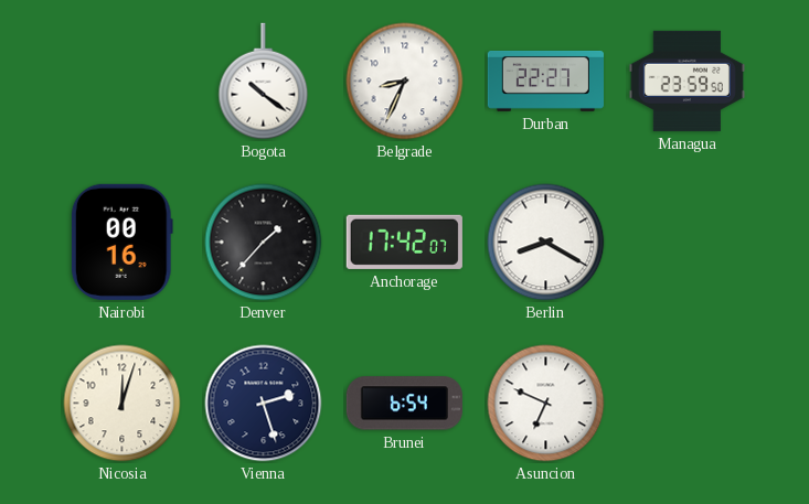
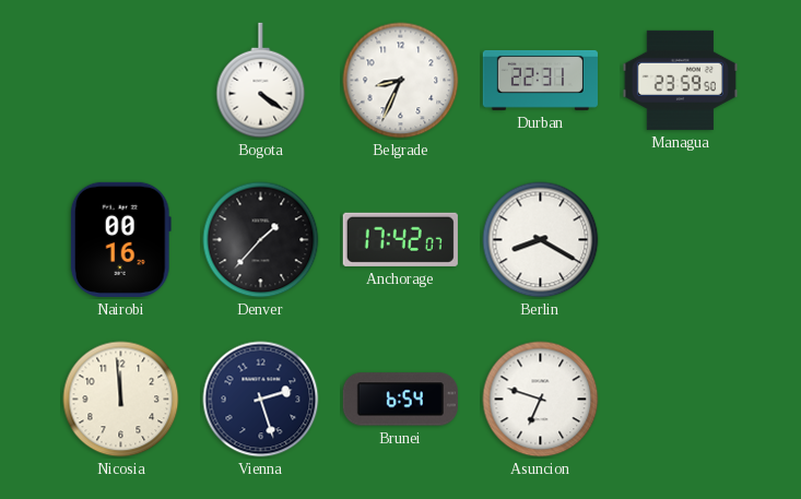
Bogota: 10:21 -> 4:21
Durban: 22:27 -> 22:31
Nicosia: 12:03 -> 11:59
Asuncion: 6:49 -> 6:48
